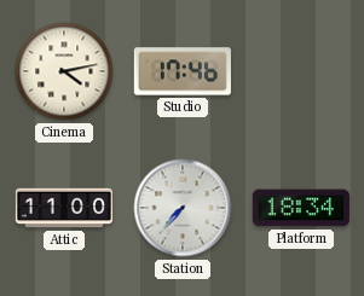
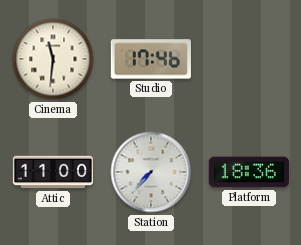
Cinema: 4:13 -> 11:31
Platform: 18:34 -> 18:36
